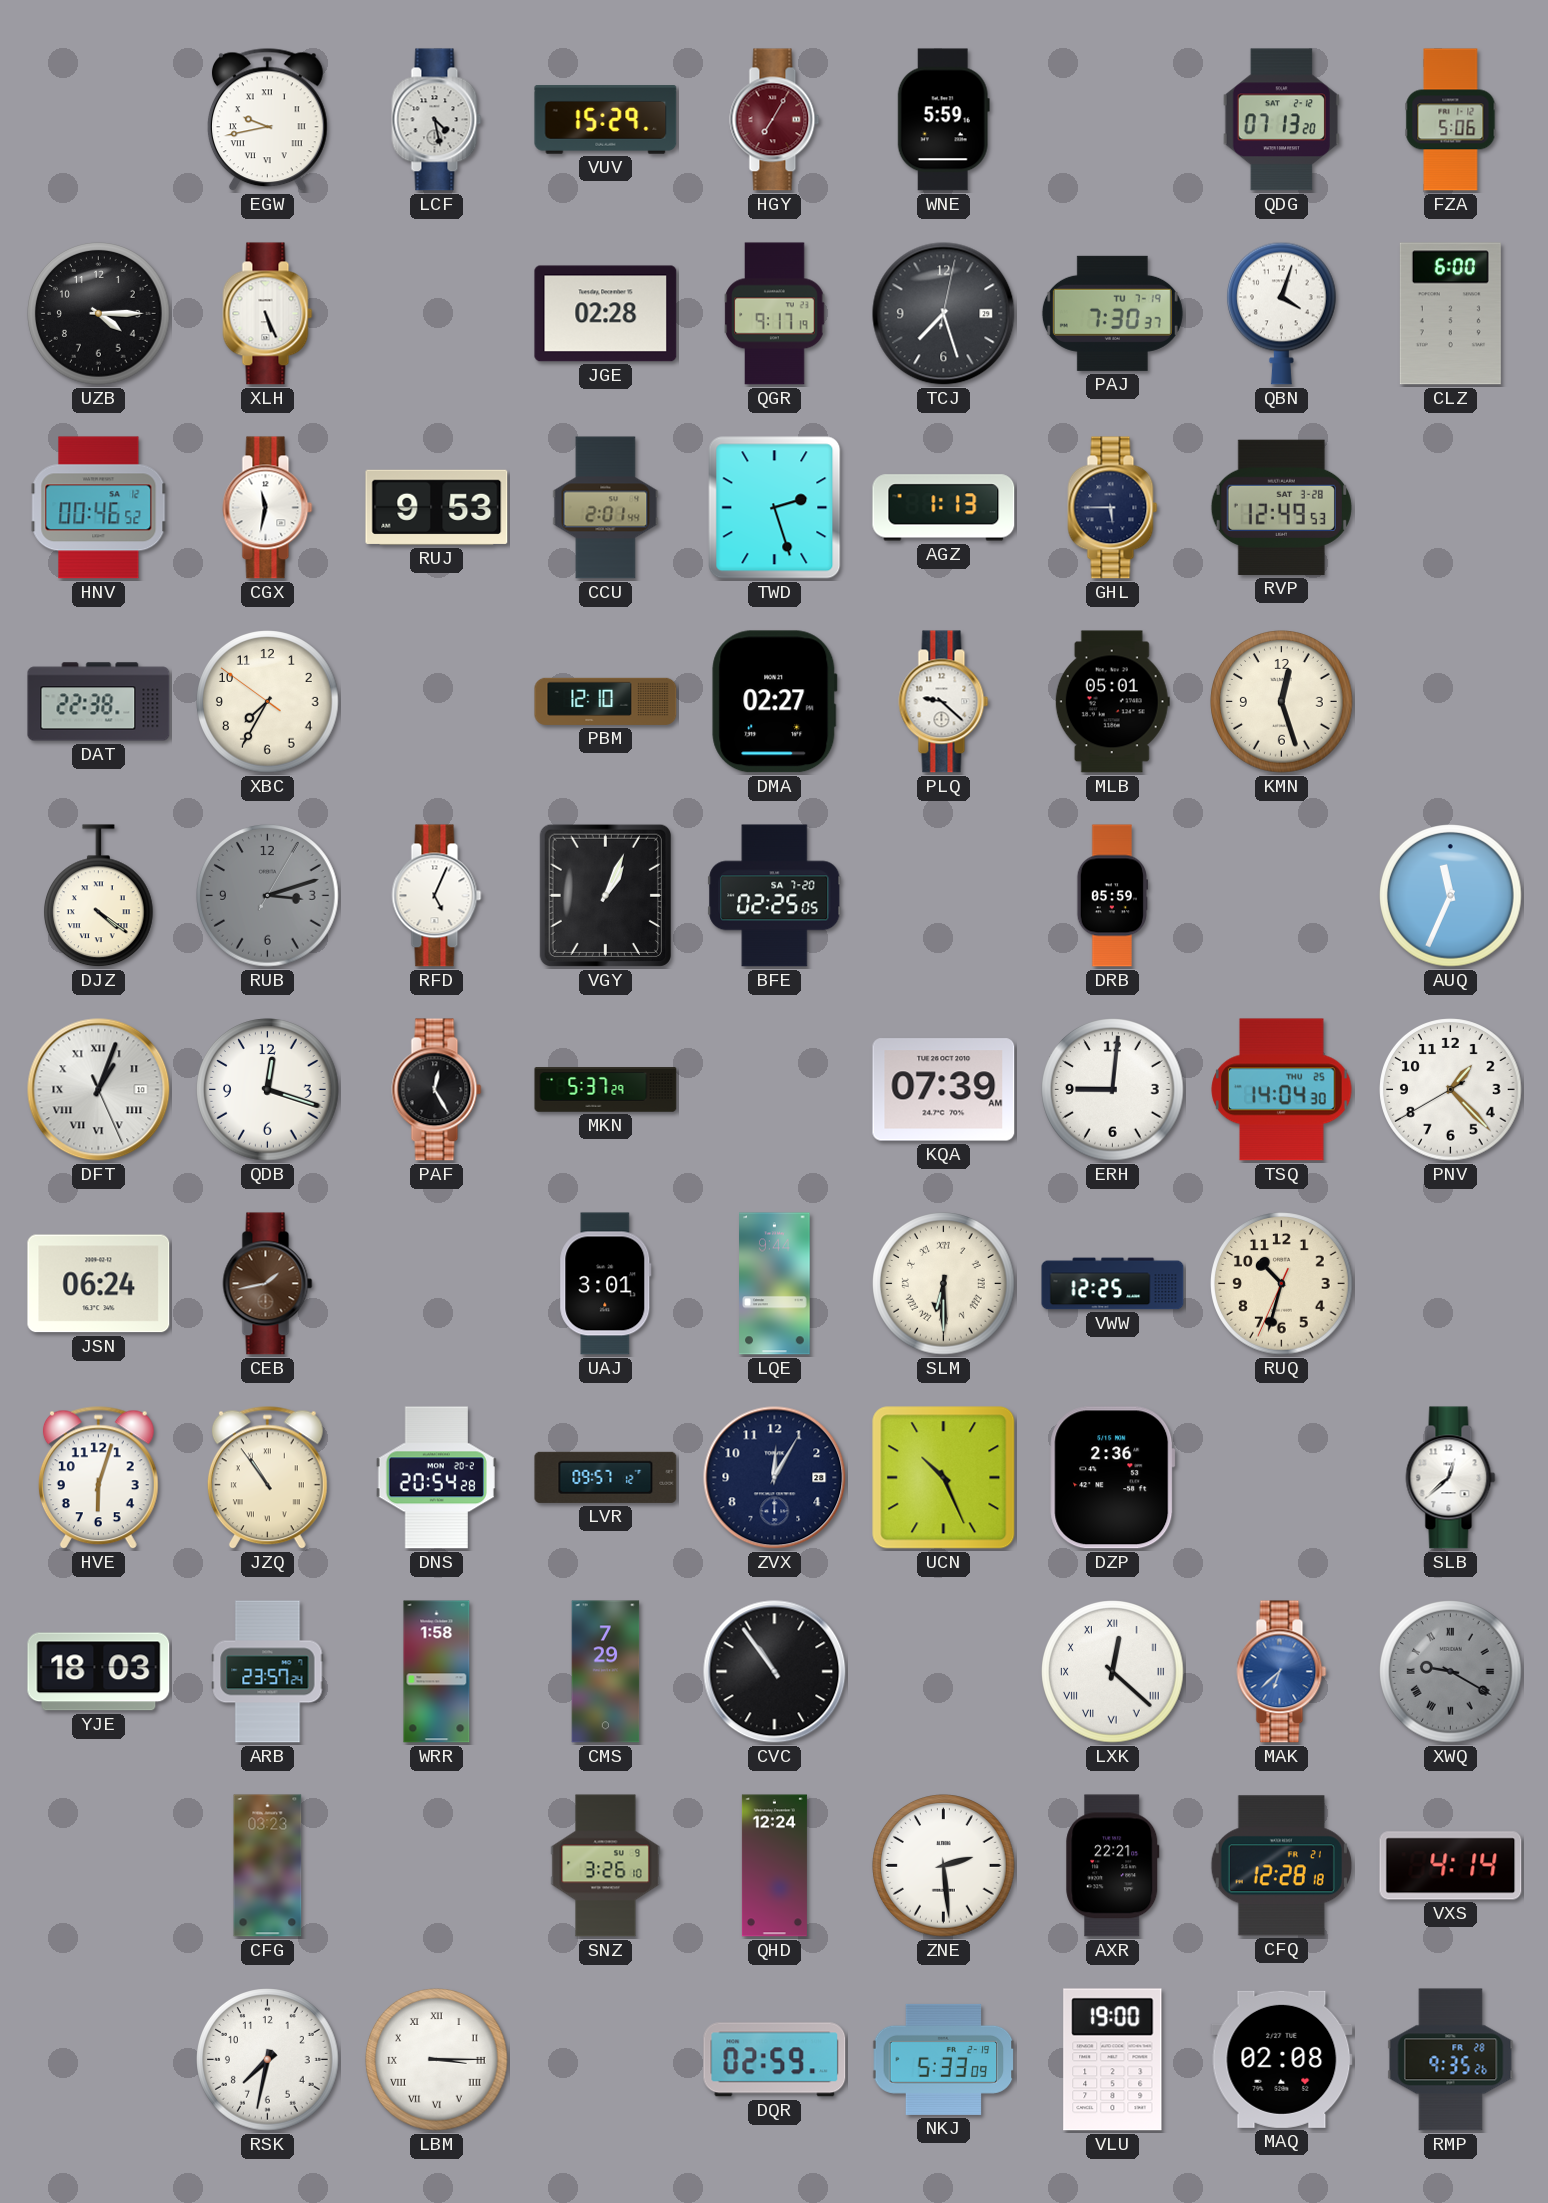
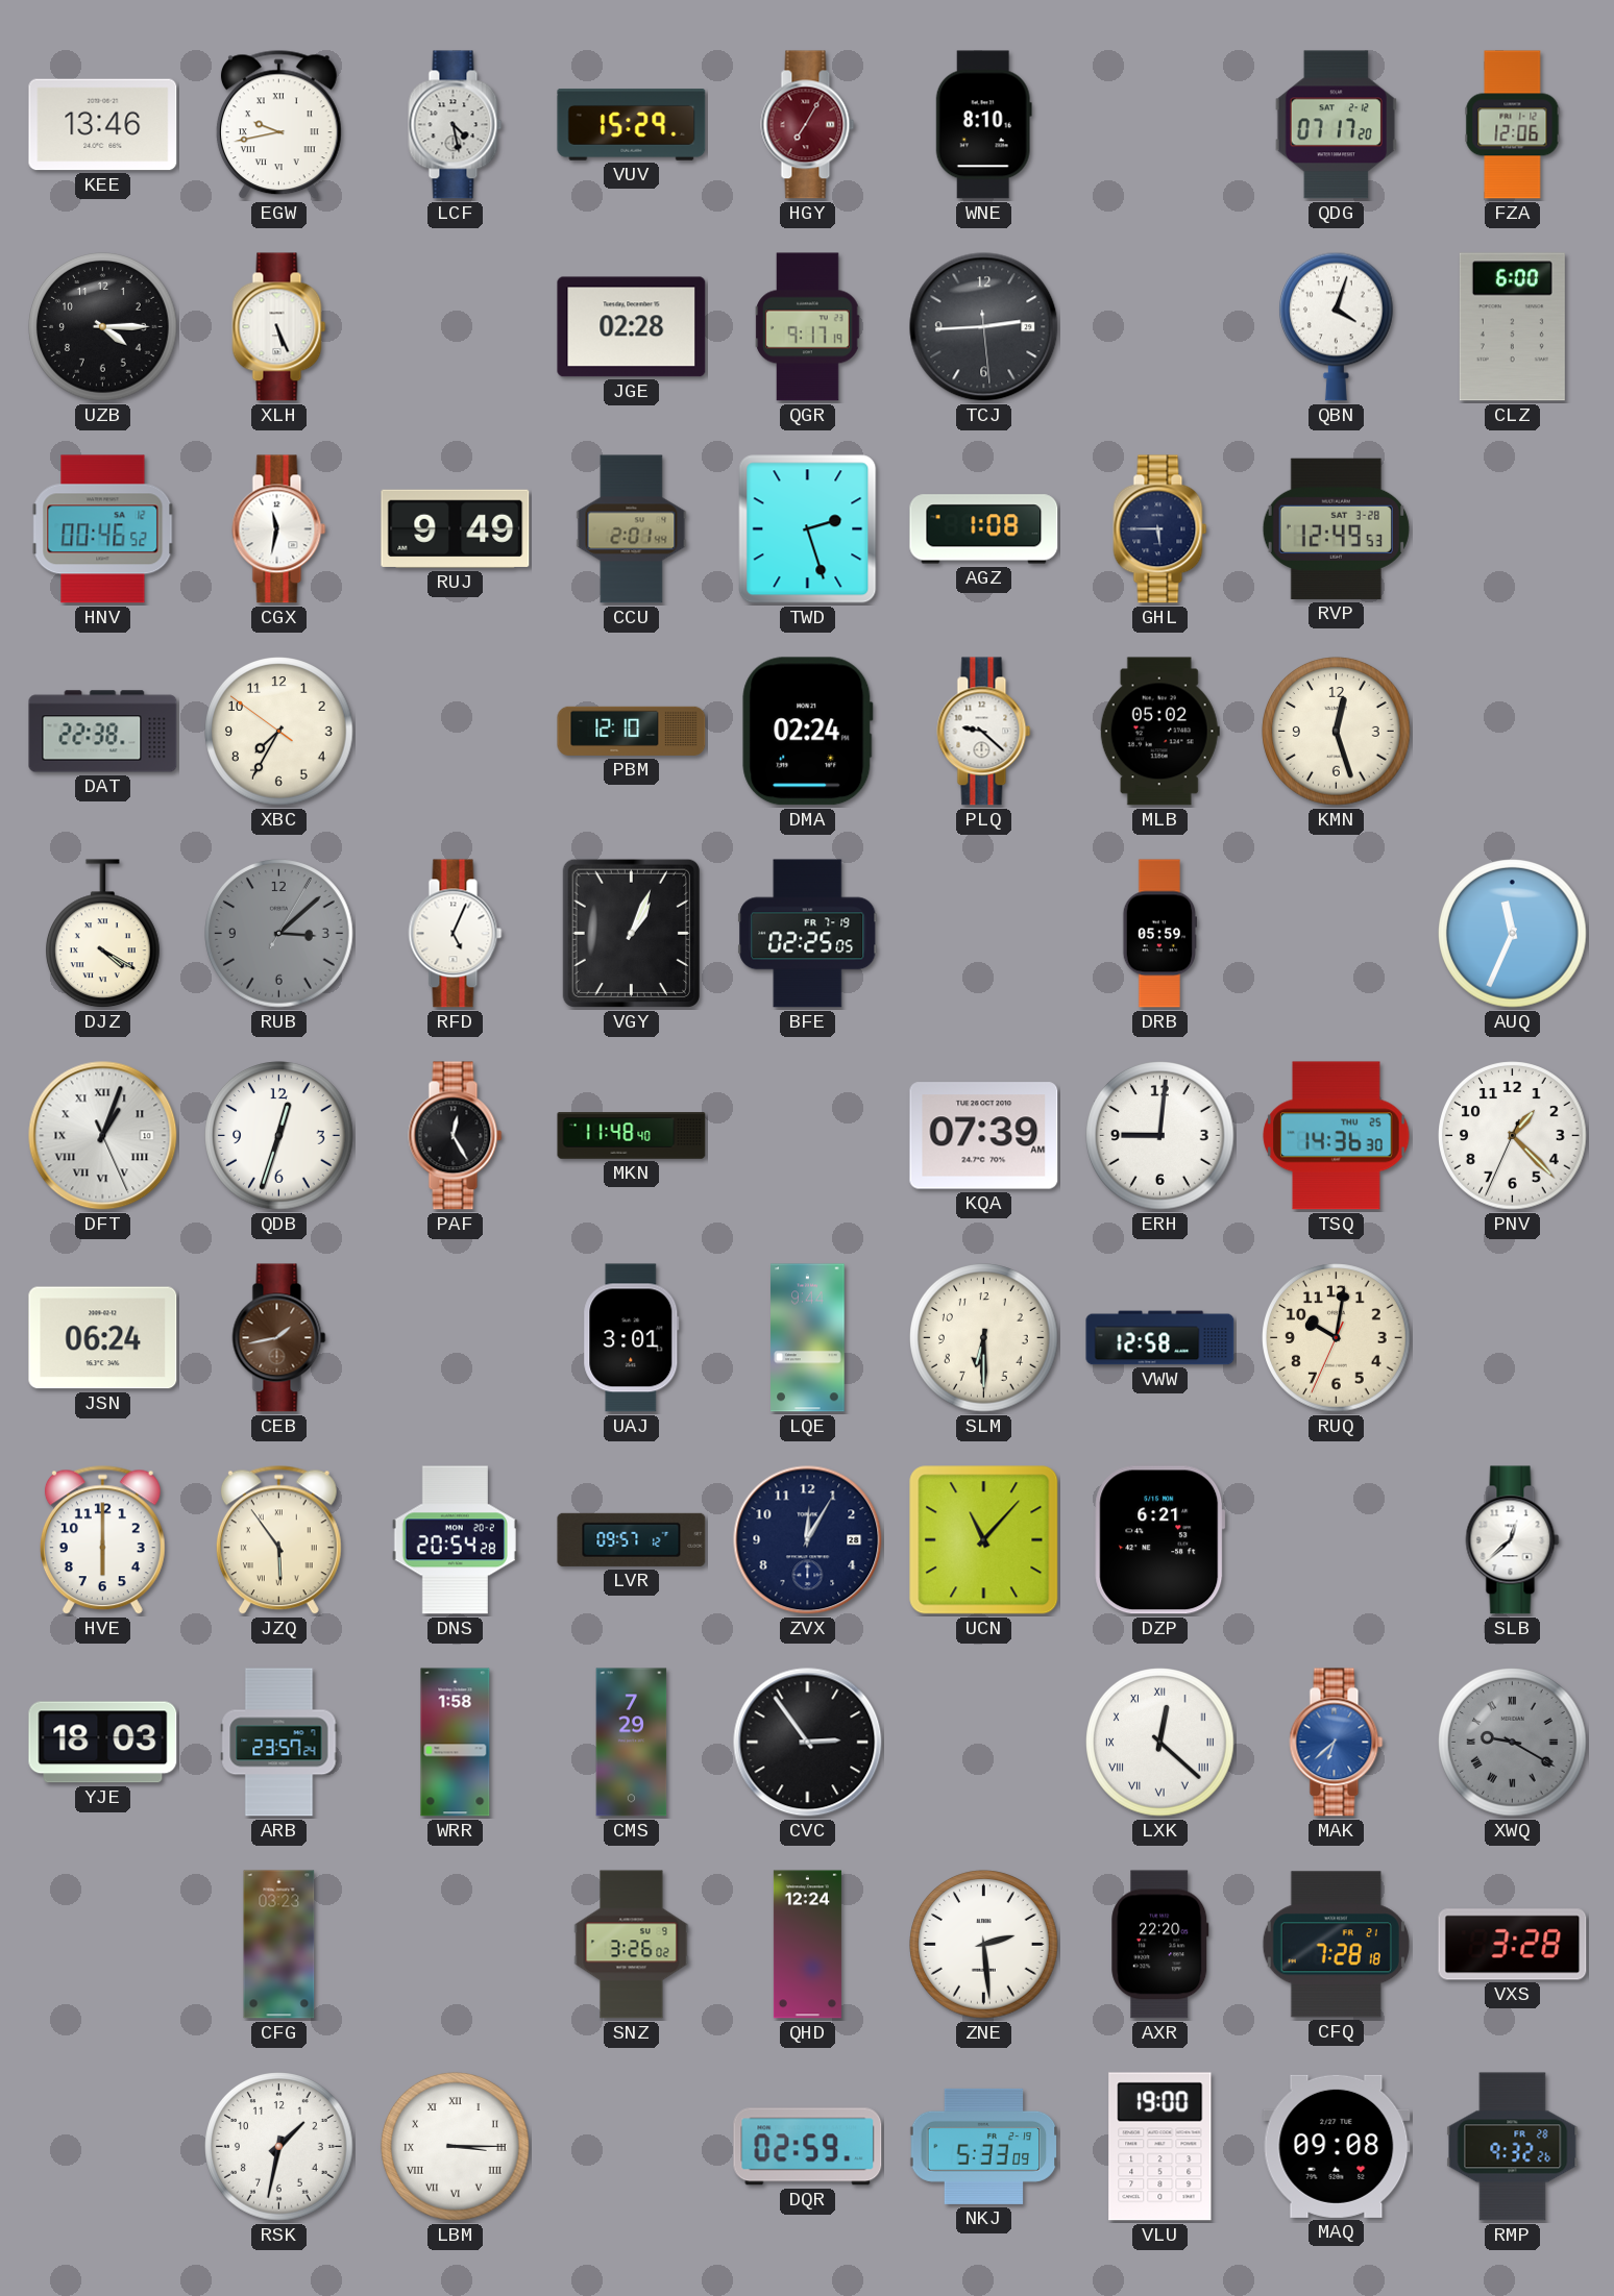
KEE: none -> 13:46
WNE: 5:59 -> 8:10
QDG: 07:13 -> 07:17
FZA: 5:06 -> 12:06
TCJ: 7:27 -> 2:44
PAJ: 7:30 -> none
RUJ: 9:53 -> 9:49
AGZ: 1:13 -> 1:08
DMA: 02:27 -> 02:24
MLB: 05:01 -> 05:02
DJZ: 4:21 -> 4:20
RUB: 3:12 -> 3:08
BFE date: SA 7-20 -> FR 7-19
QDB: 12:18 -> 12:33
MKN: 5:37 -> 11:48
TSQ: 14:04 -> 14:36
PNV: 1:22:40 -> 1:22:34
SLM numerals: Roman -> Arabic
VWW: 12:25 -> 12:58
RUQ: 10:32 -> 10:01
HVE: 6:03 -> 6:00
JZQ: 10:54 -> 5:54
UCN: 10:26 -> 11:07
DZP: 2:36 -> 6:21
CVC: 10:54 -> 2:54
SNZ: 3:26:10 -> 3:26:02
AXR: 22:21 -> 22:20
CFQ: 12:28 -> 7:28
VXS: 4:14 -> 3:28
RSK: 7:32 -> 1:32
MAQ: 02:08 -> 09:08
RMP: 9:35 -> 9:32
